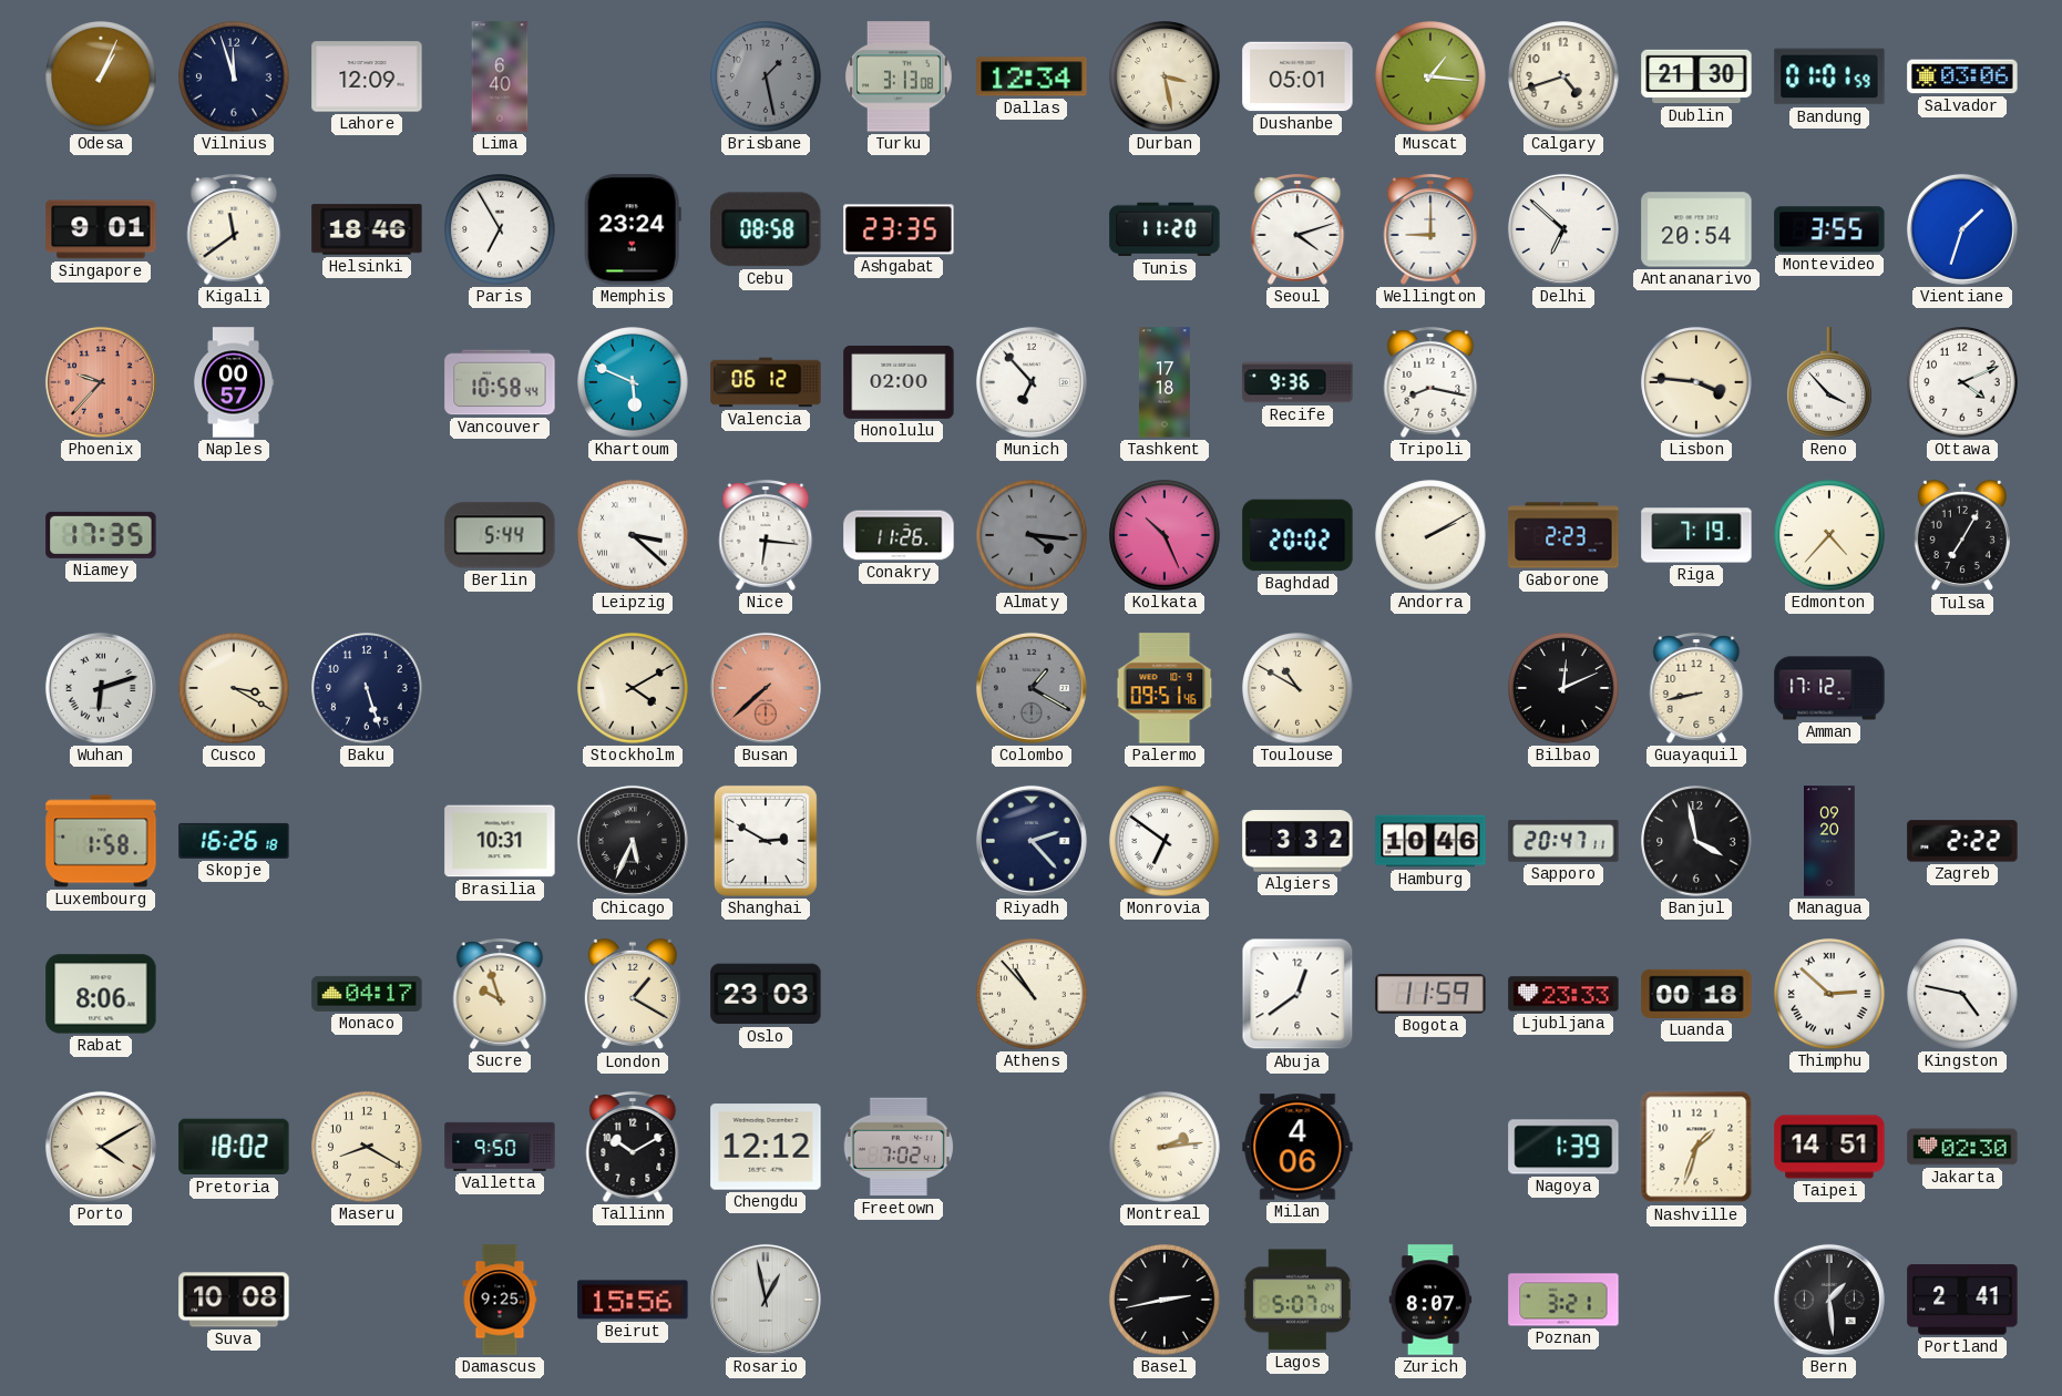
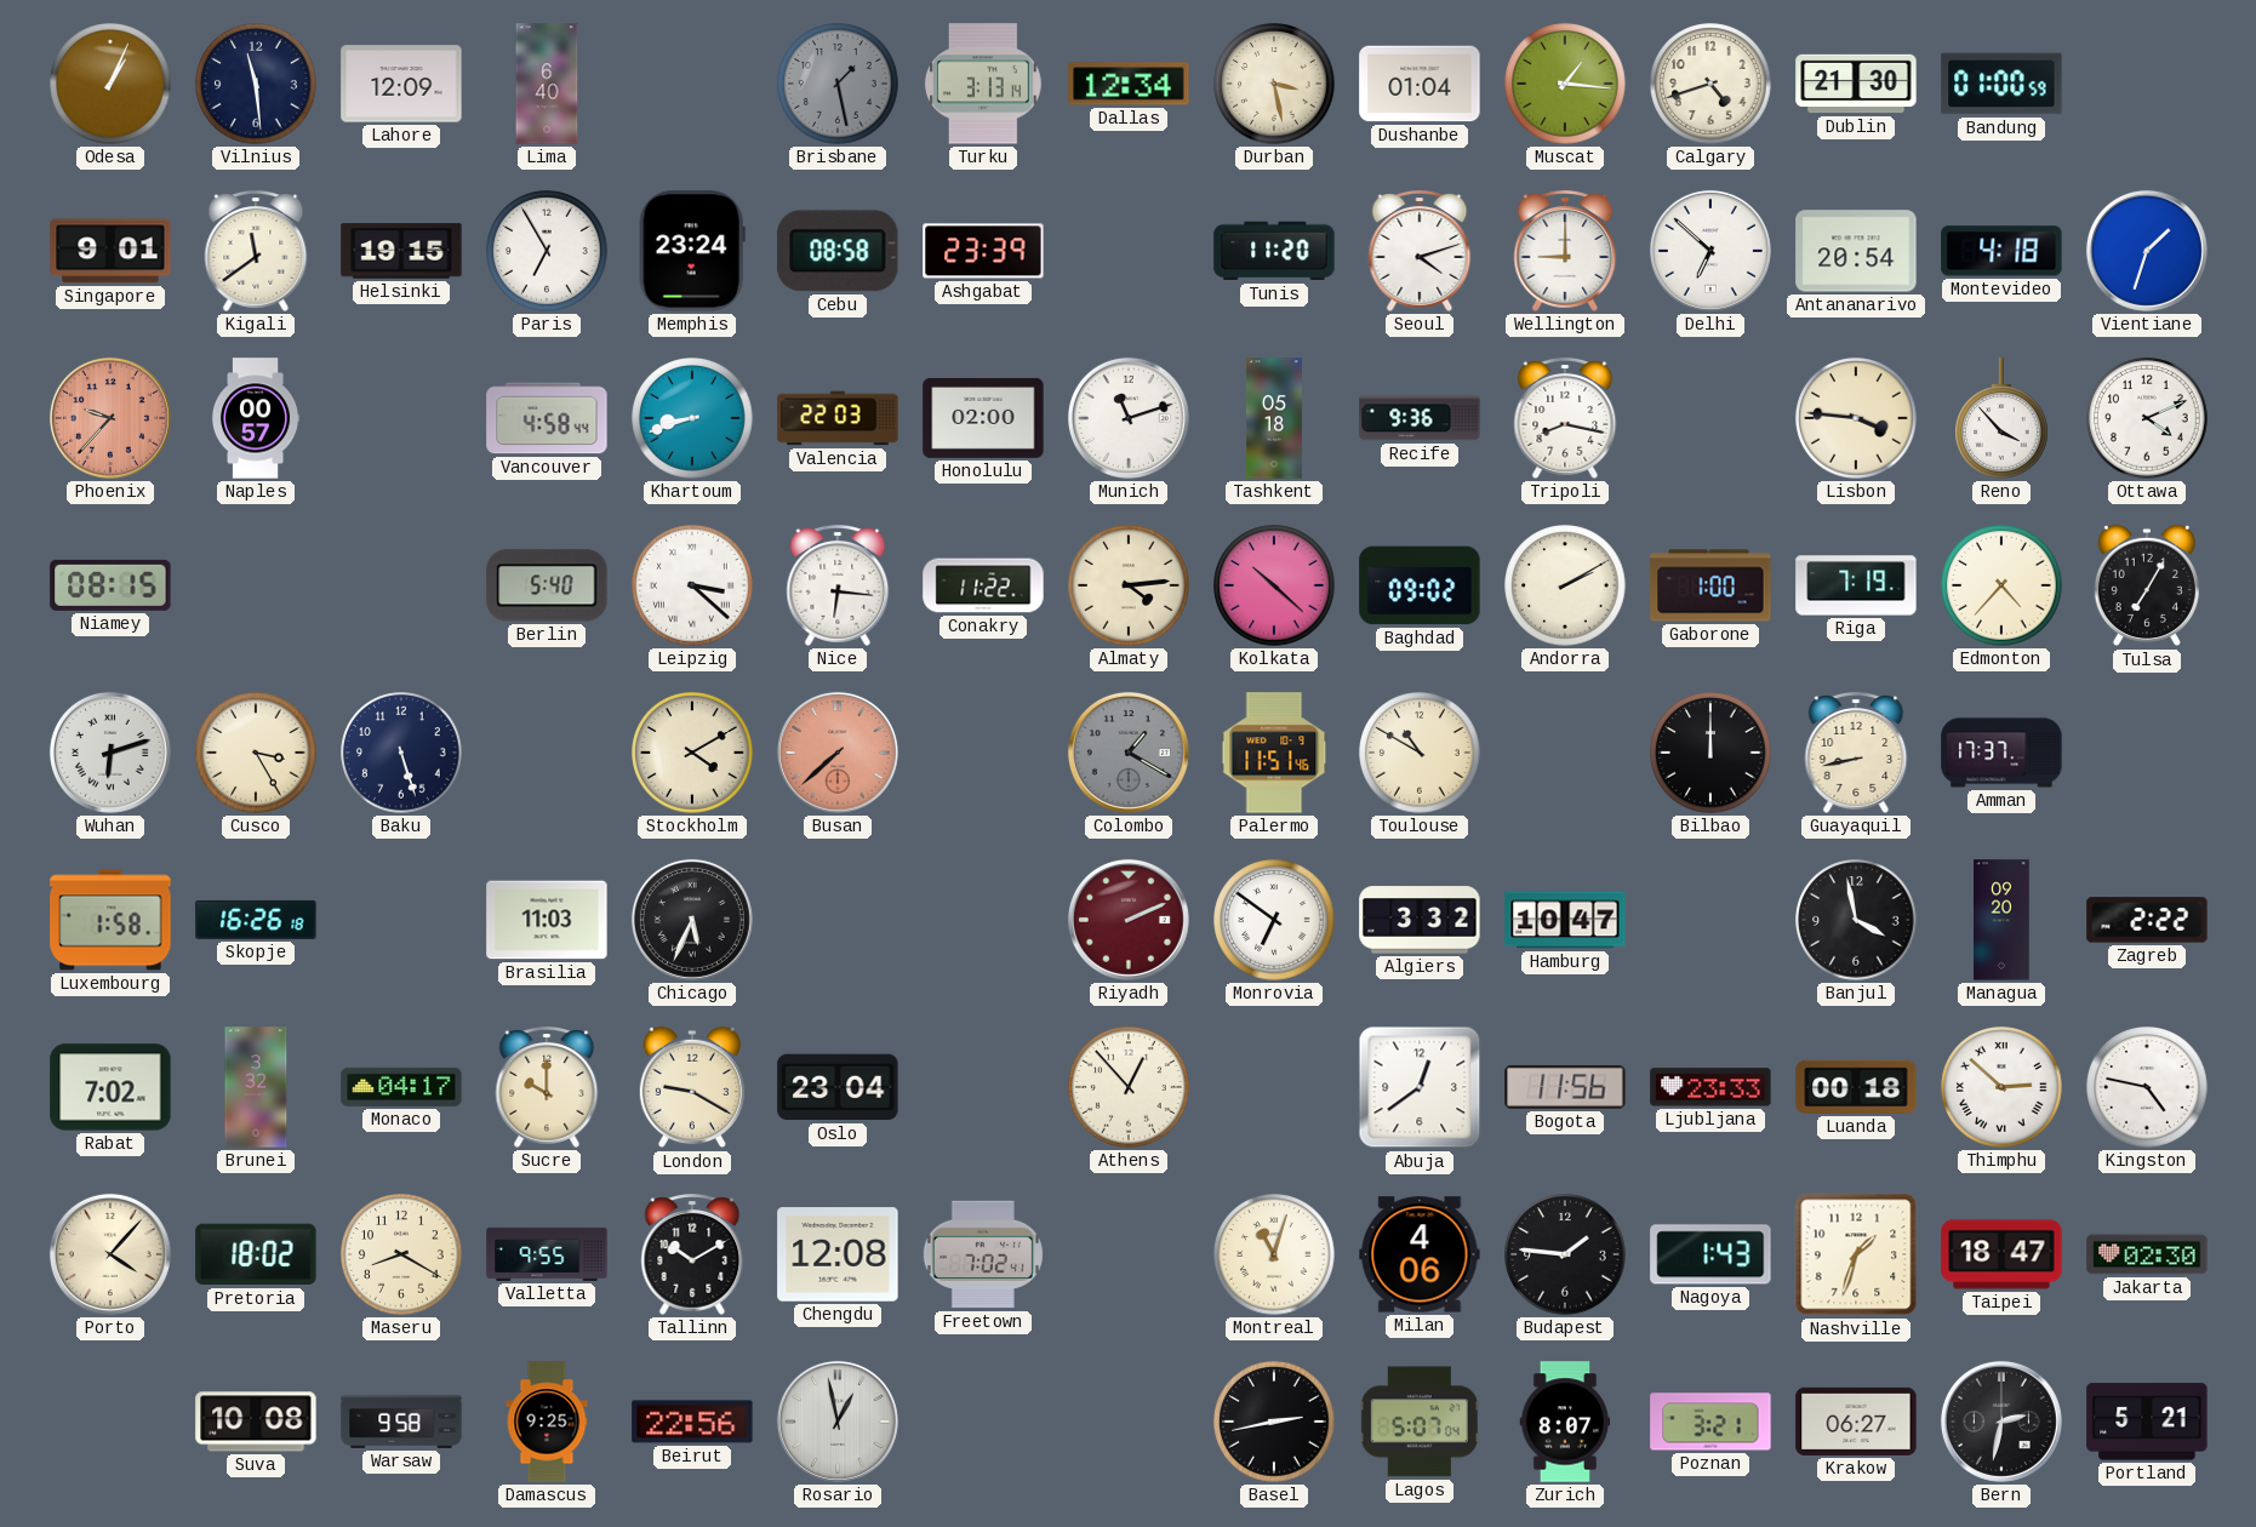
Vilnius: 11:57 -> 11:29
Turku: 3:13:08 -> 3:13:14
Dushanbe: 05:01 -> 01:04
Bandung: 01:01 -> 01:00
Salvador: 03:06 -> none
Helsinki: 18:46 -> 19:15
Ashgabat: 23:35 -> 23:39
Montevideo: 3:55 -> 4:18
Vancouver: 10:58 -> 4:58
Khartoum: 5:49 -> 8:42
Valencia: 06:12 -> 22:03
Munich: 6:53 -> 11:12
Tashkent: 17:18 -> 05:18
Niamey: 17:35 -> 08:15
Berlin: 5:44 -> 5:40
Conakry: 11:26 -> 11:22
Almaty: 4:16 -> 4:14
Almaty dial: grey -> cream
Kolkata: 10:26 -> 10:22
Baghdad: 20:02 -> 09:02
Gaborone: 2:23 -> 1:00
Cusco: 3:20 -> 3:25
Palermo: 09:51 -> 11:51
Bilbao: 12:11 -> 12:00
Amman: 17:12 -> 17:37
Brasilia: 10:31 -> 11:03
Shanghai: 2:50 -> none
Riyadh: 2:23 -> 2:11
Riyadh dial: navy -> burgundy
Hamburg: 10:46 -> 10:47
Sapporo: 20:47 -> none
Rabat: 8:06 -> 7:02
Brunei: none -> 3:32
Sucre: 9:57 -> 10:00
London: 1:20 -> 9:20
Oslo: 23:03 -> 23:04
Athens: 10:53 -> 12:53
Bogota: 11:59 -> 11:56
Porto: 4:10 -> 4:07
Valletta: 9:50 -> 9:55
Chengdu: 12:12 -> 12:08
Montreal: 2:14 -> 11:03
Budapest: none -> 1:46
Nagoya: 1:39 -> 1:43
Taipei: 14:51 -> 18:47
Warsaw: none -> 9:58
Beirut: 15:56 -> 22:56
Krakow: none -> 06:27
Bern: 1:29 -> 2:32
Portland: 2:41 -> 5:21
